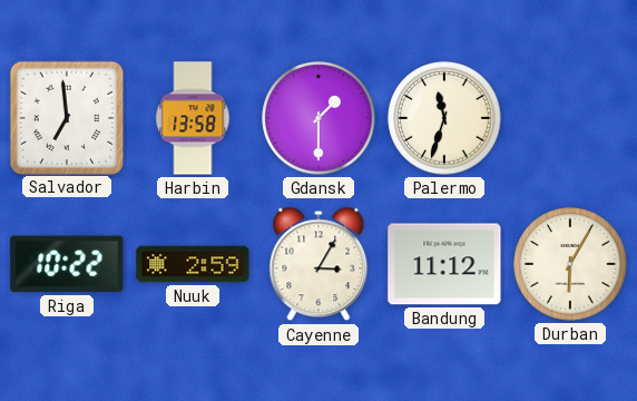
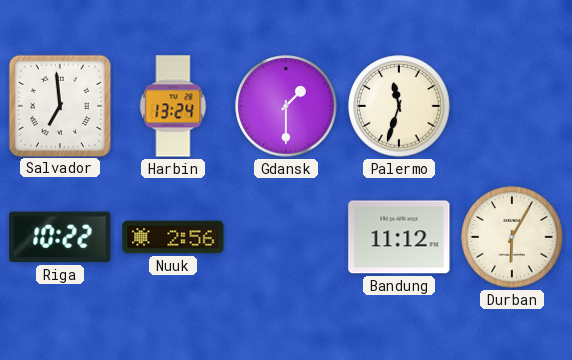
Harbin: 13:58 -> 13:24
Nuuk: 2:59 -> 2:56
Cayenne: 3:05 -> none
